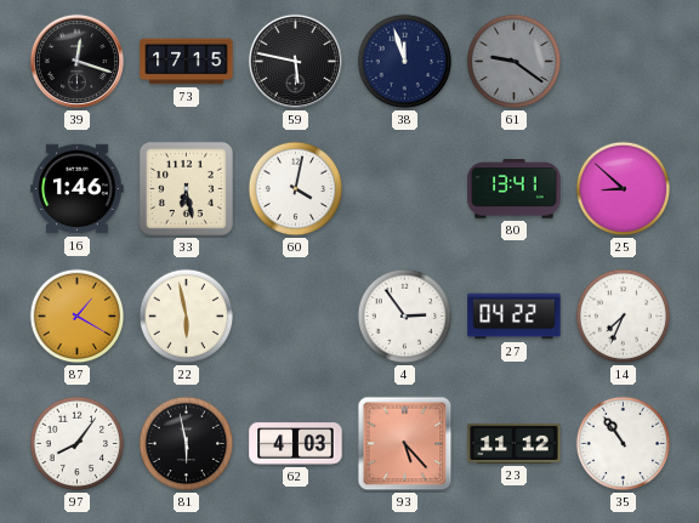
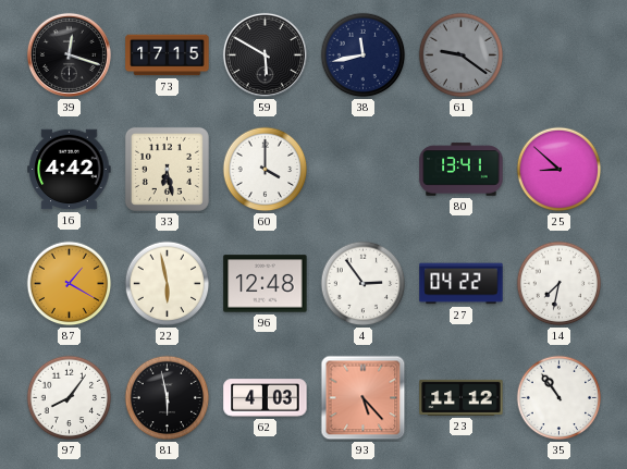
59: 5:47 -> 5:50
38: 11:57 -> 11:43
16: 1:46 -> 4:42
60: 4:02 -> 4:00
96: none -> 12:48
14: 7:34 -> 7:32
